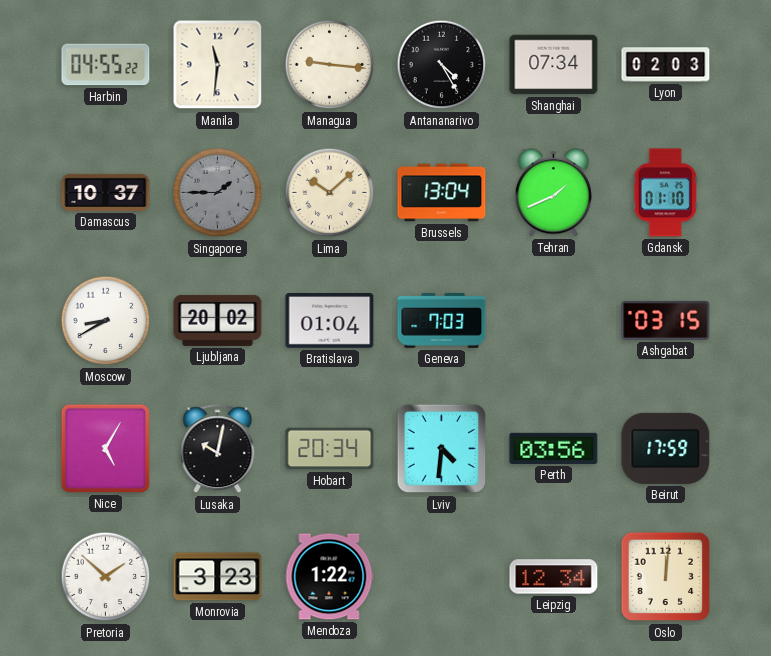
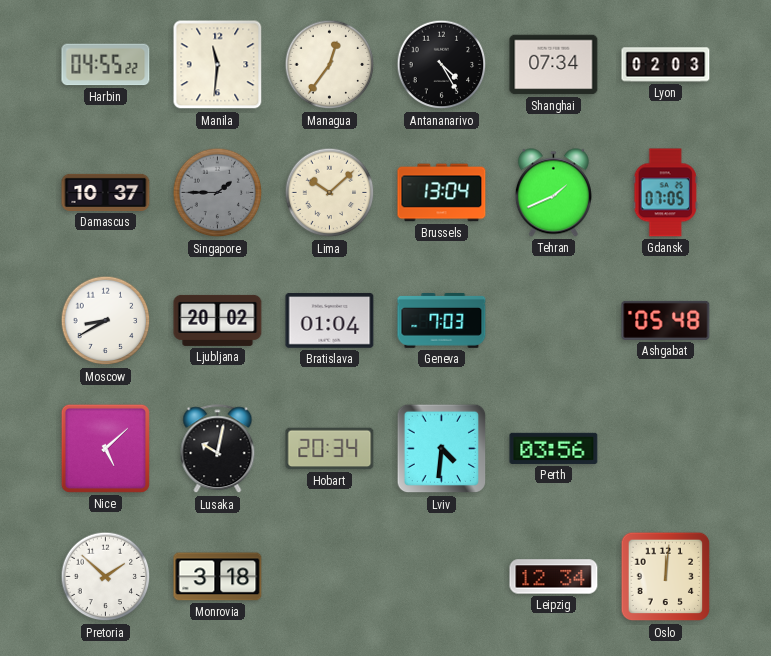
Managua: 9:16 -> 12:36
Gdansk: 01:10 -> 07:05
Ashgabat: 03:15 -> 05:48
Nice: 5:05 -> 5:08
Beirut: 17:59 -> none
Monrovia: 3:23 -> 3:18
Mendoza: 1:22 -> none
